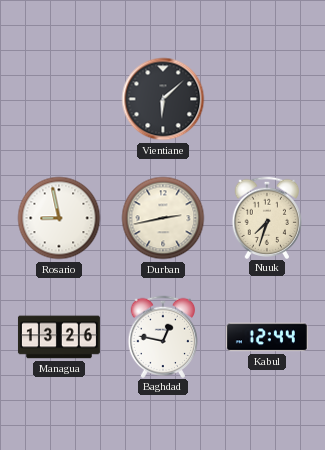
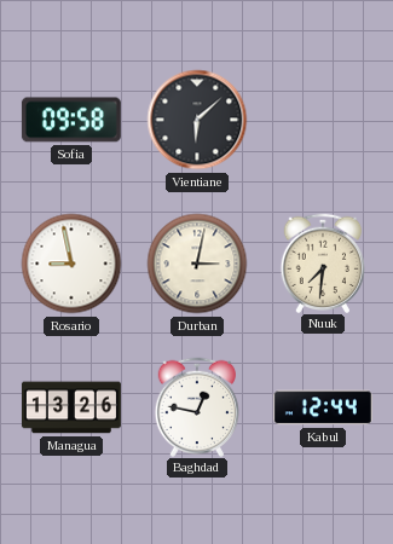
Sofia: none -> 09:58
Durban: 2:43 -> 3:02
Nuuk: 7:33 -> 7:31
